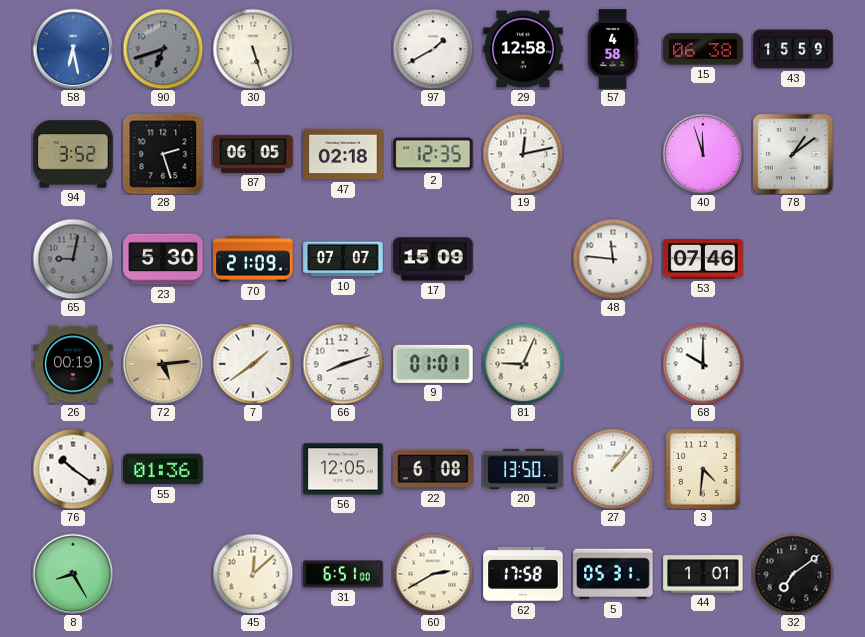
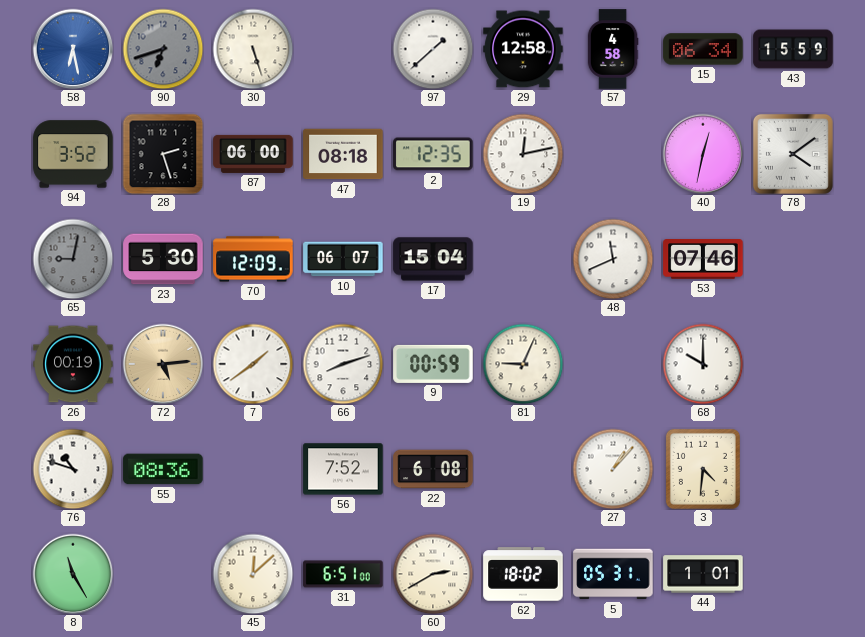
97: 1:40 -> 1:38
15: 06:38 -> 06:34
87: 06:05 -> 06:00
47: 02:18 -> 08:18
40: 11:57 -> 12:32
78: 1:09 -> 4:09
70: 21:09 -> 12:09
10: 07:07 -> 06:07
17: 15:09 -> 15:04
48: 11:46 -> 11:41
9: 01:01 -> 00:59
76: 10:21 -> 10:48
55: 01:36 -> 08:36
56: 12:05 -> 7:52
20: 13:50 -> none
8: 8:25 -> 11:25
62: 17:58 -> 18:02
32: 7:09 -> none
